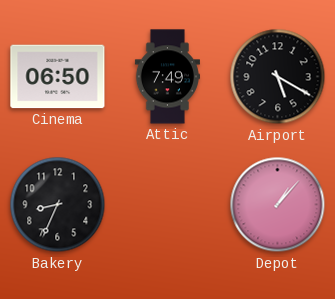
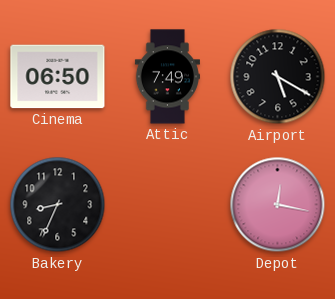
Depot: 1:07 -> 12:17
